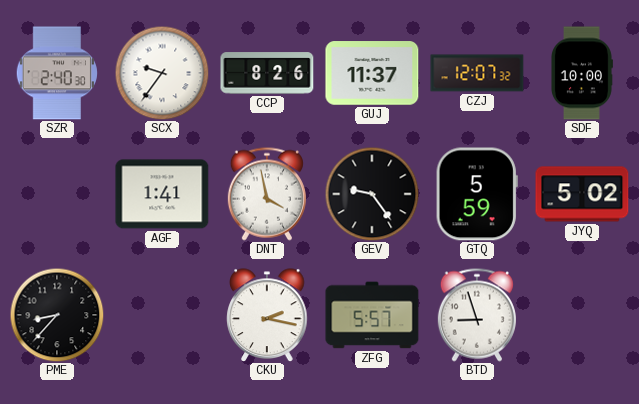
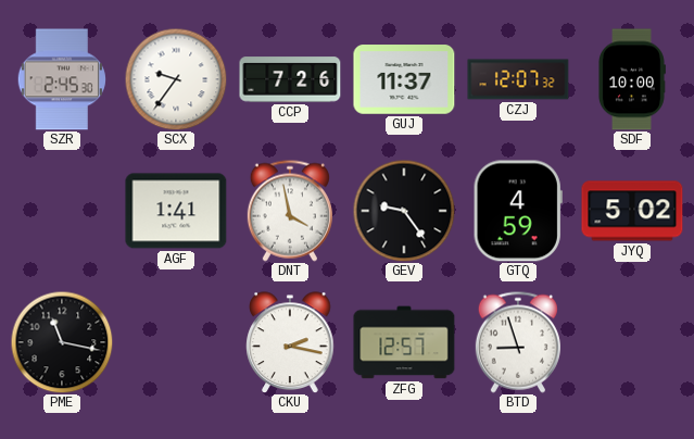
SZR: 2:40 -> 2:45
CCP: 8:26 -> 7:26
GTQ: 5:59 -> 4:59
PME: 8:37 -> 11:17
ZFG: 5:57 -> 12:57
